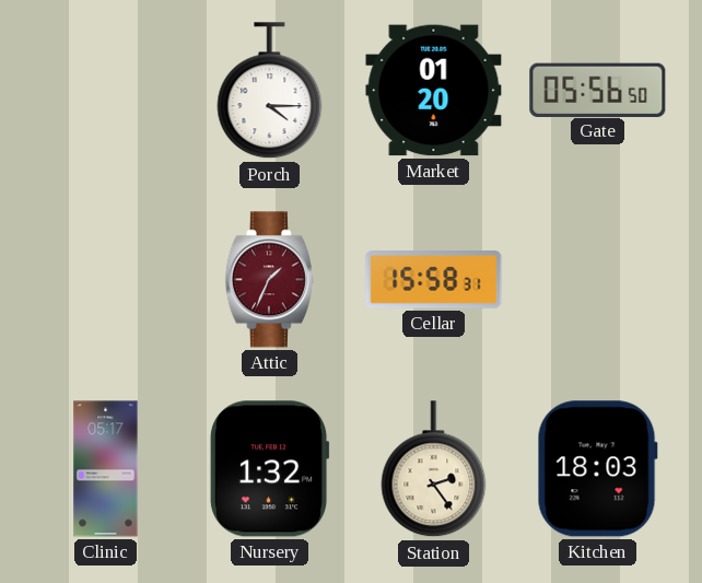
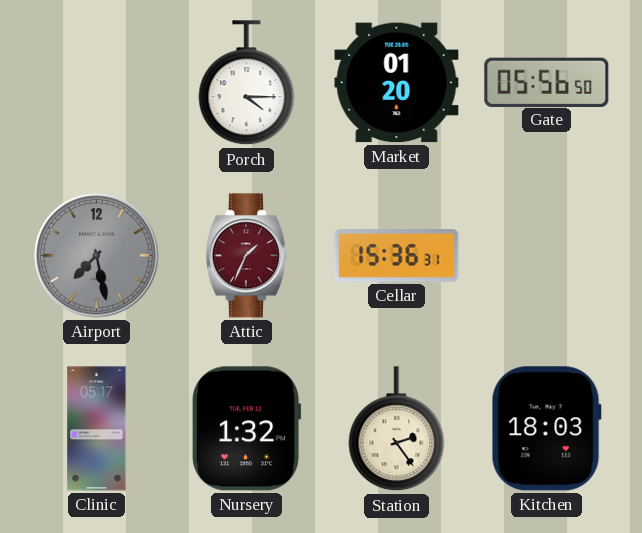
Airport: none -> 7:28
Cellar: 15:58 -> 15:36
